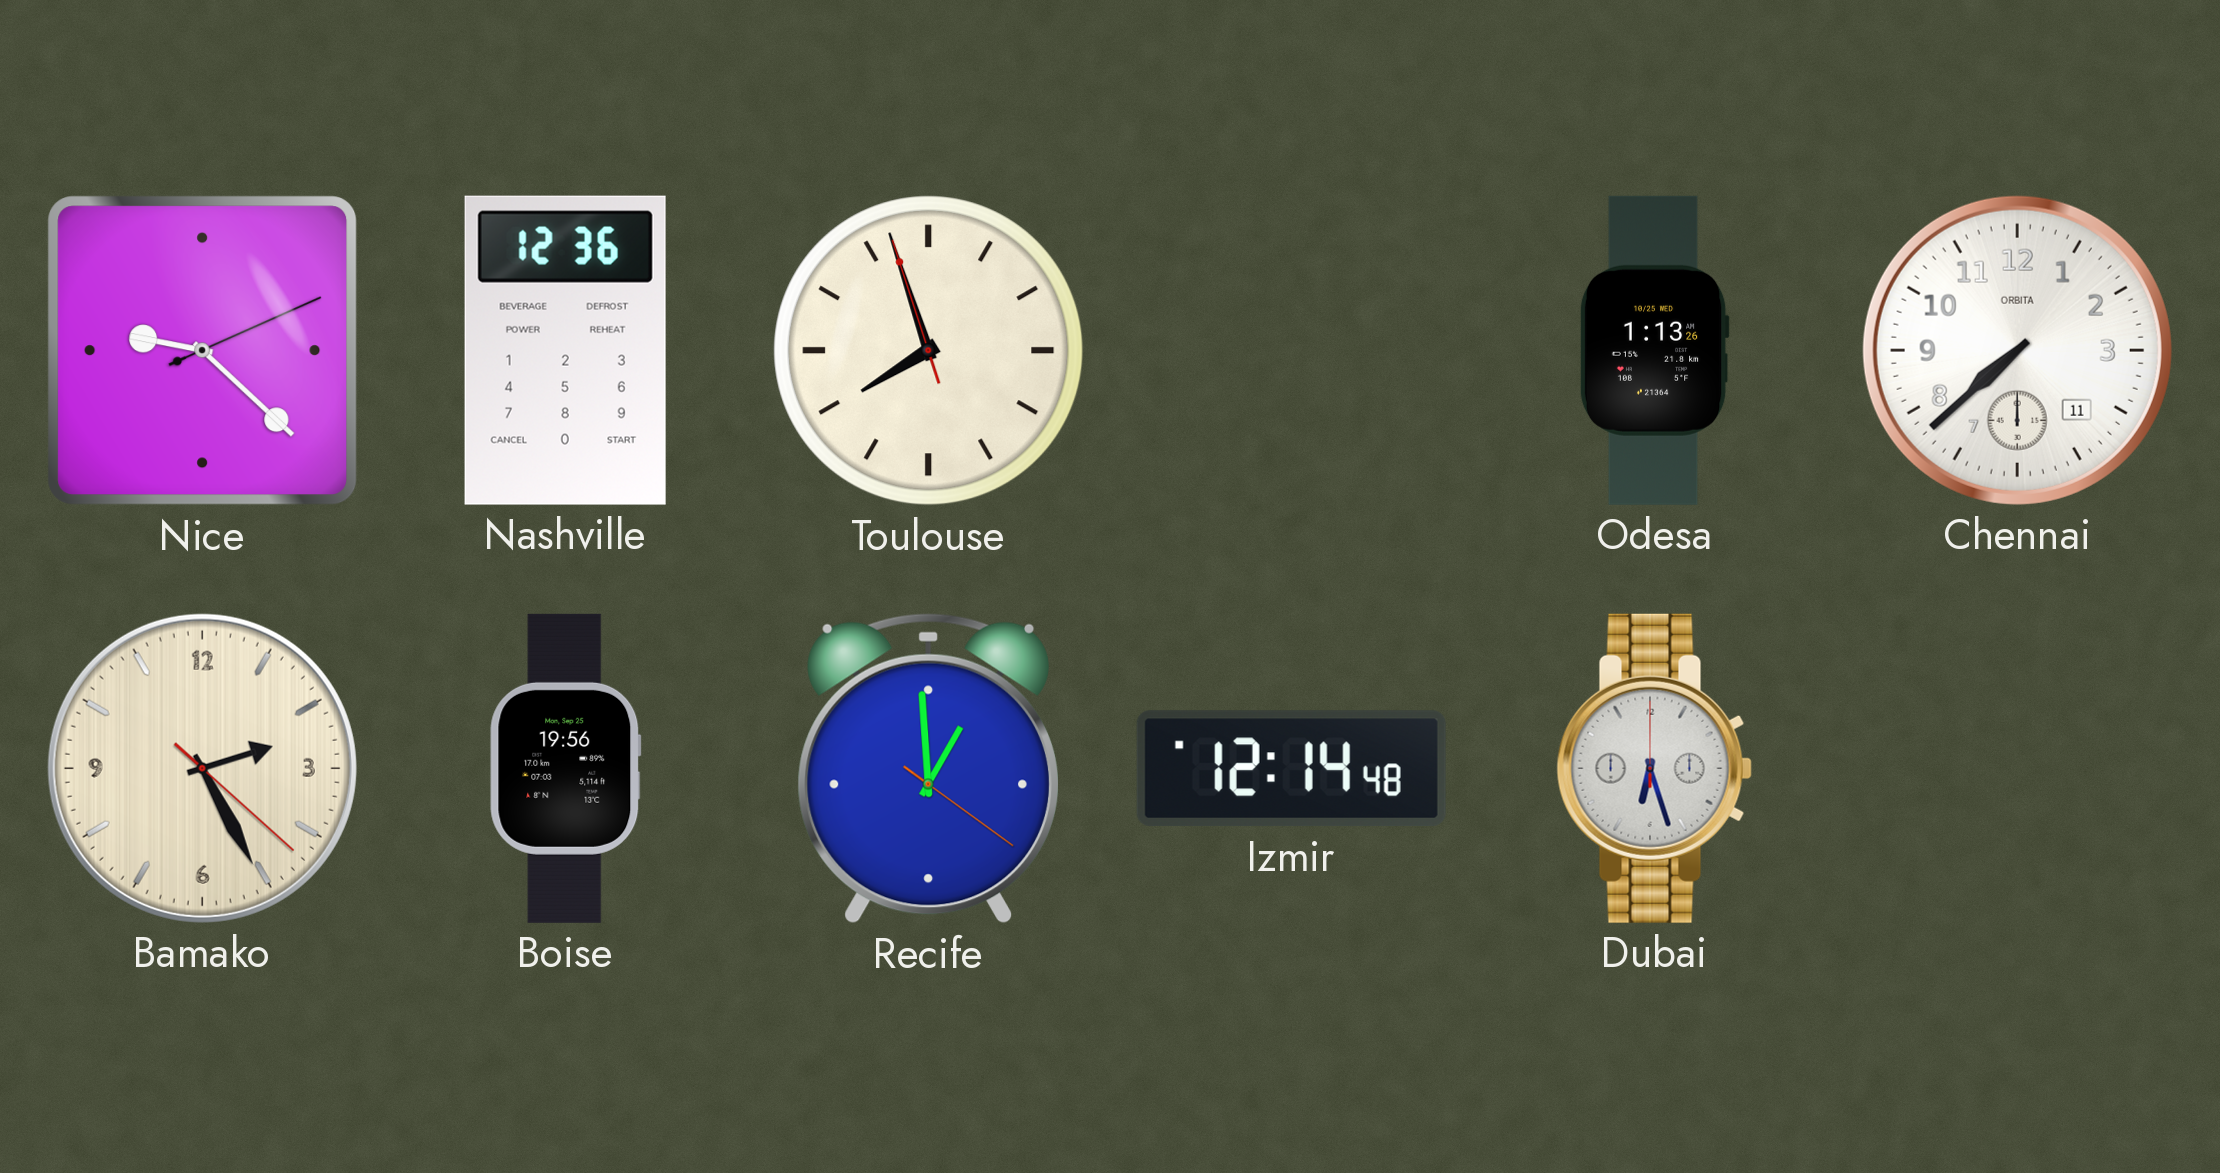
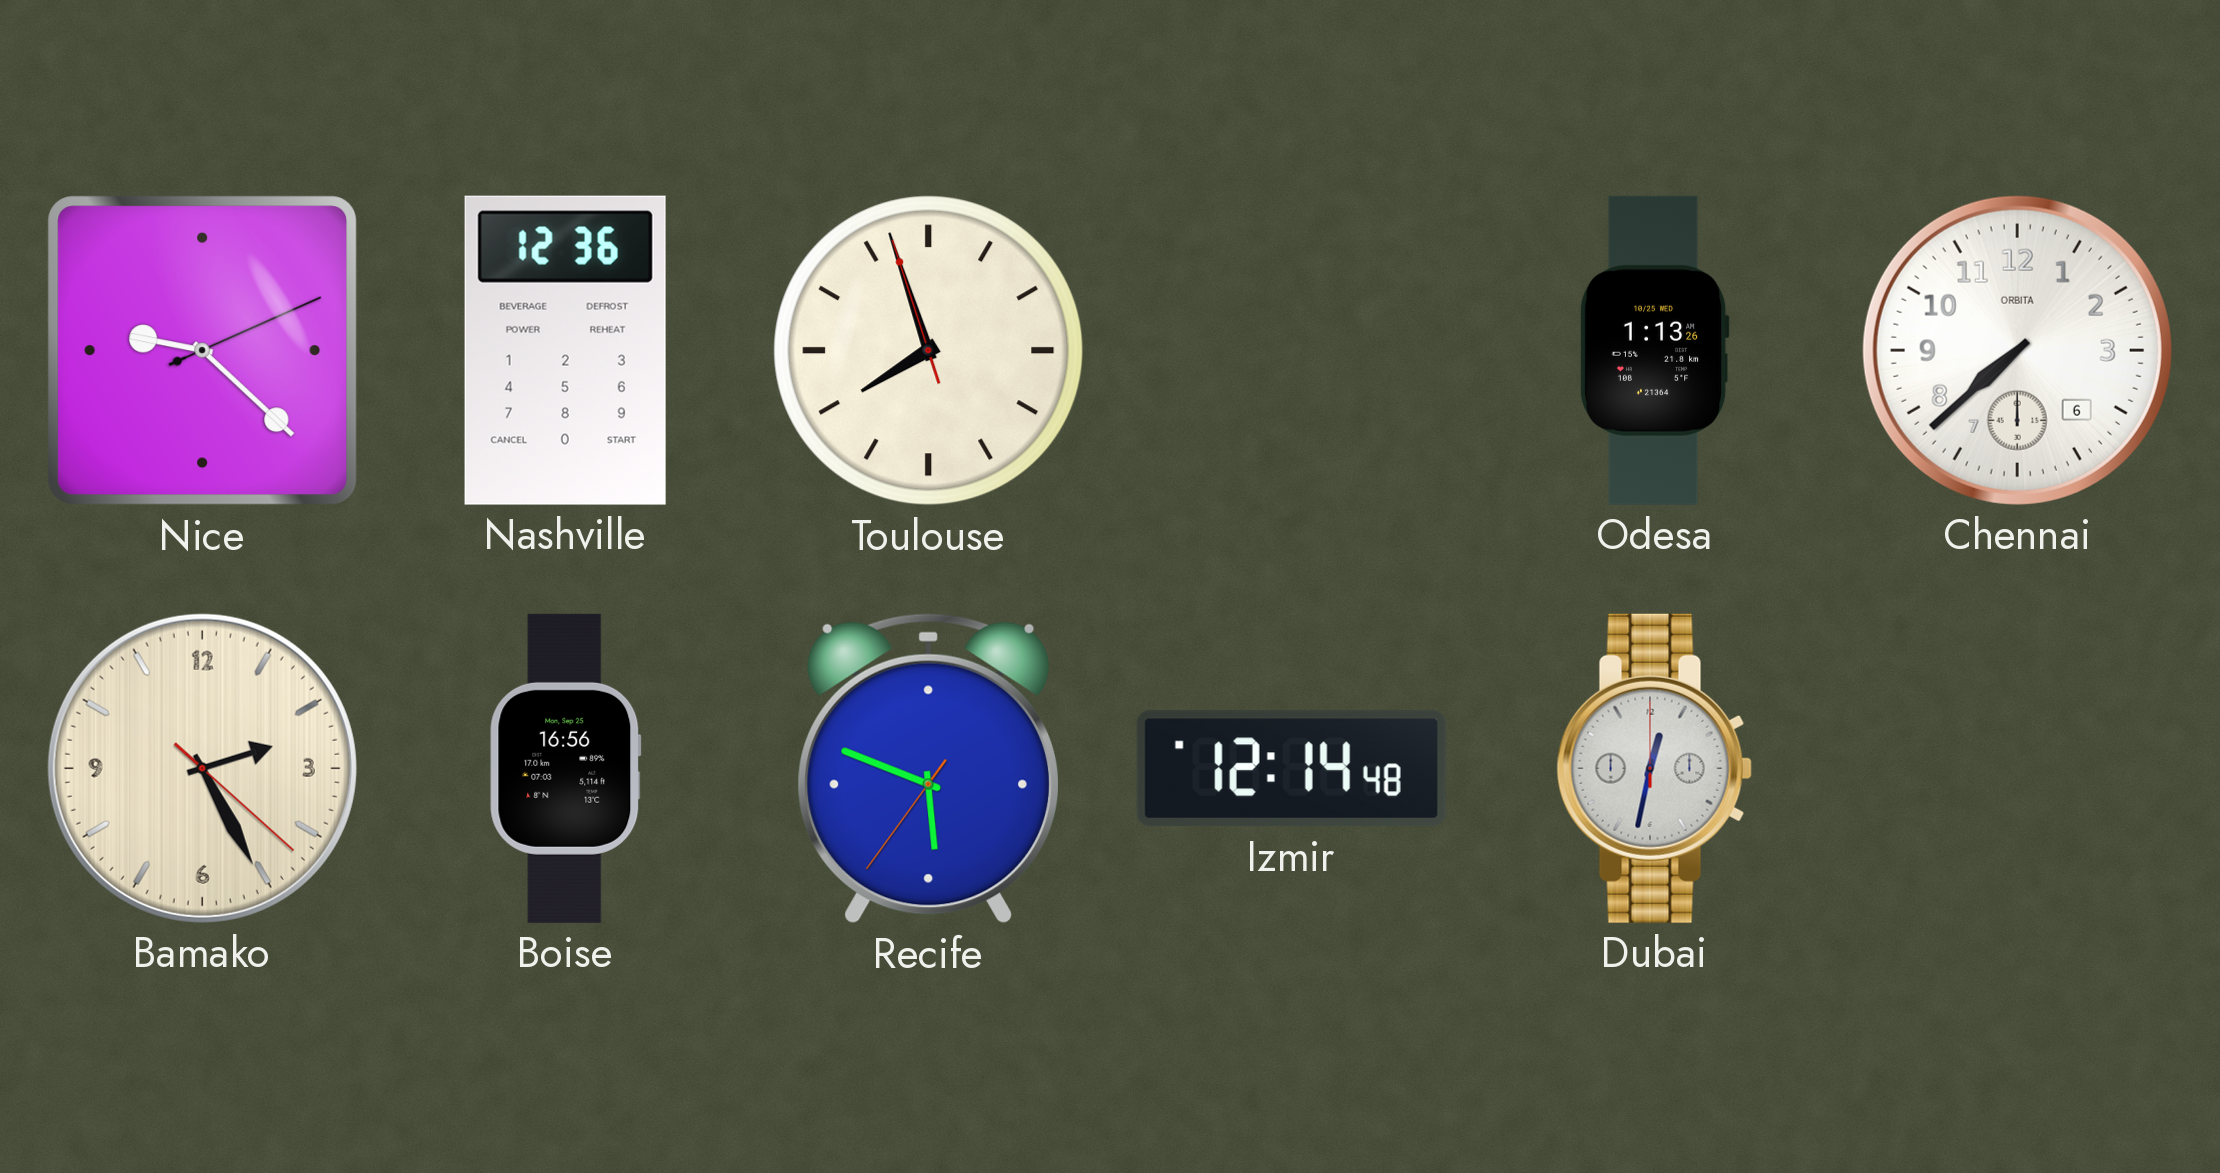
Chennai date: 11 -> 6
Boise: 19:56 -> 16:56
Recife: 12:59 -> 5:48
Dubai: 6:27 -> 12:32
